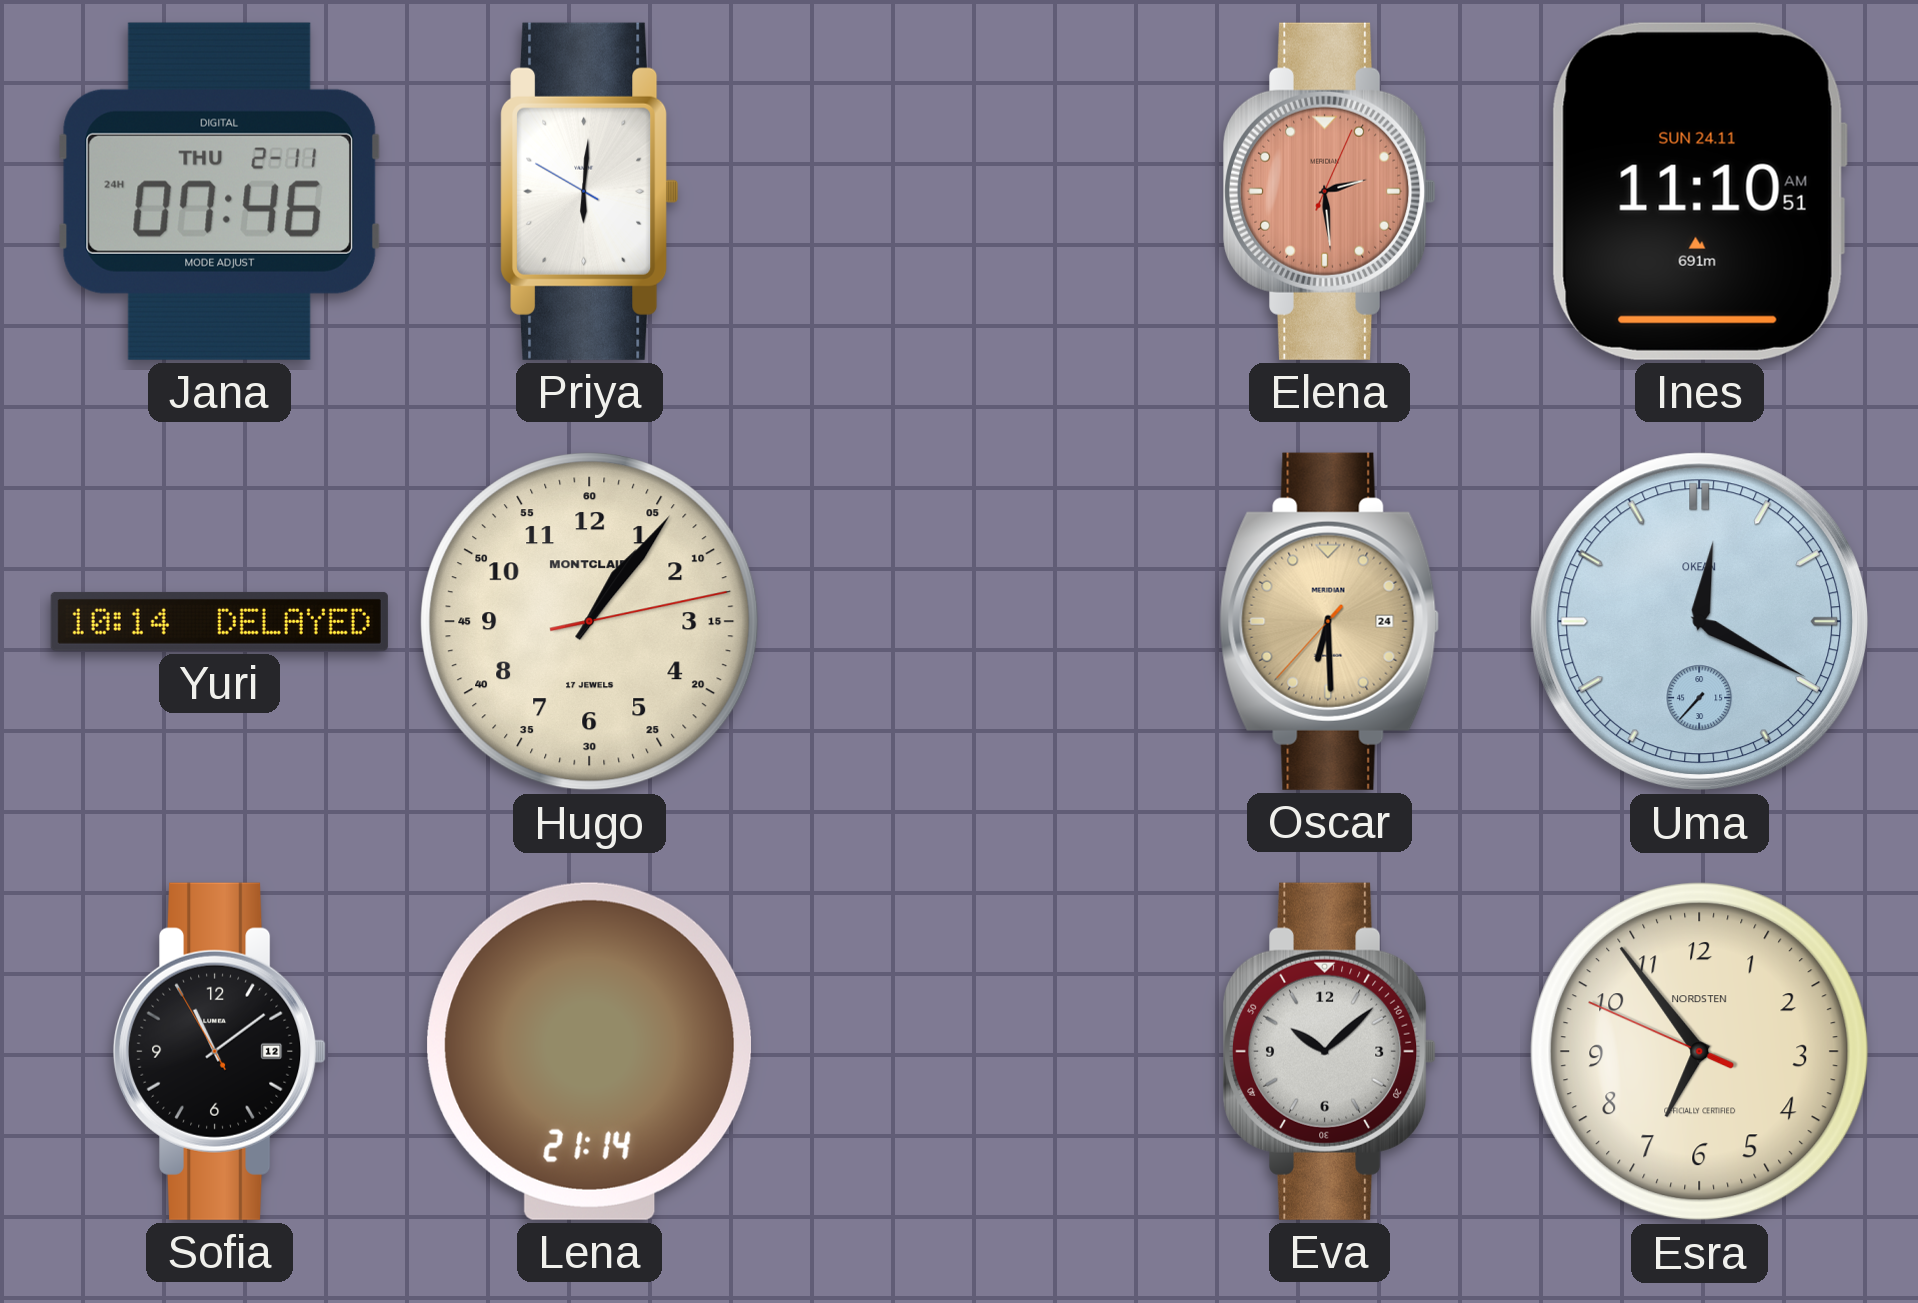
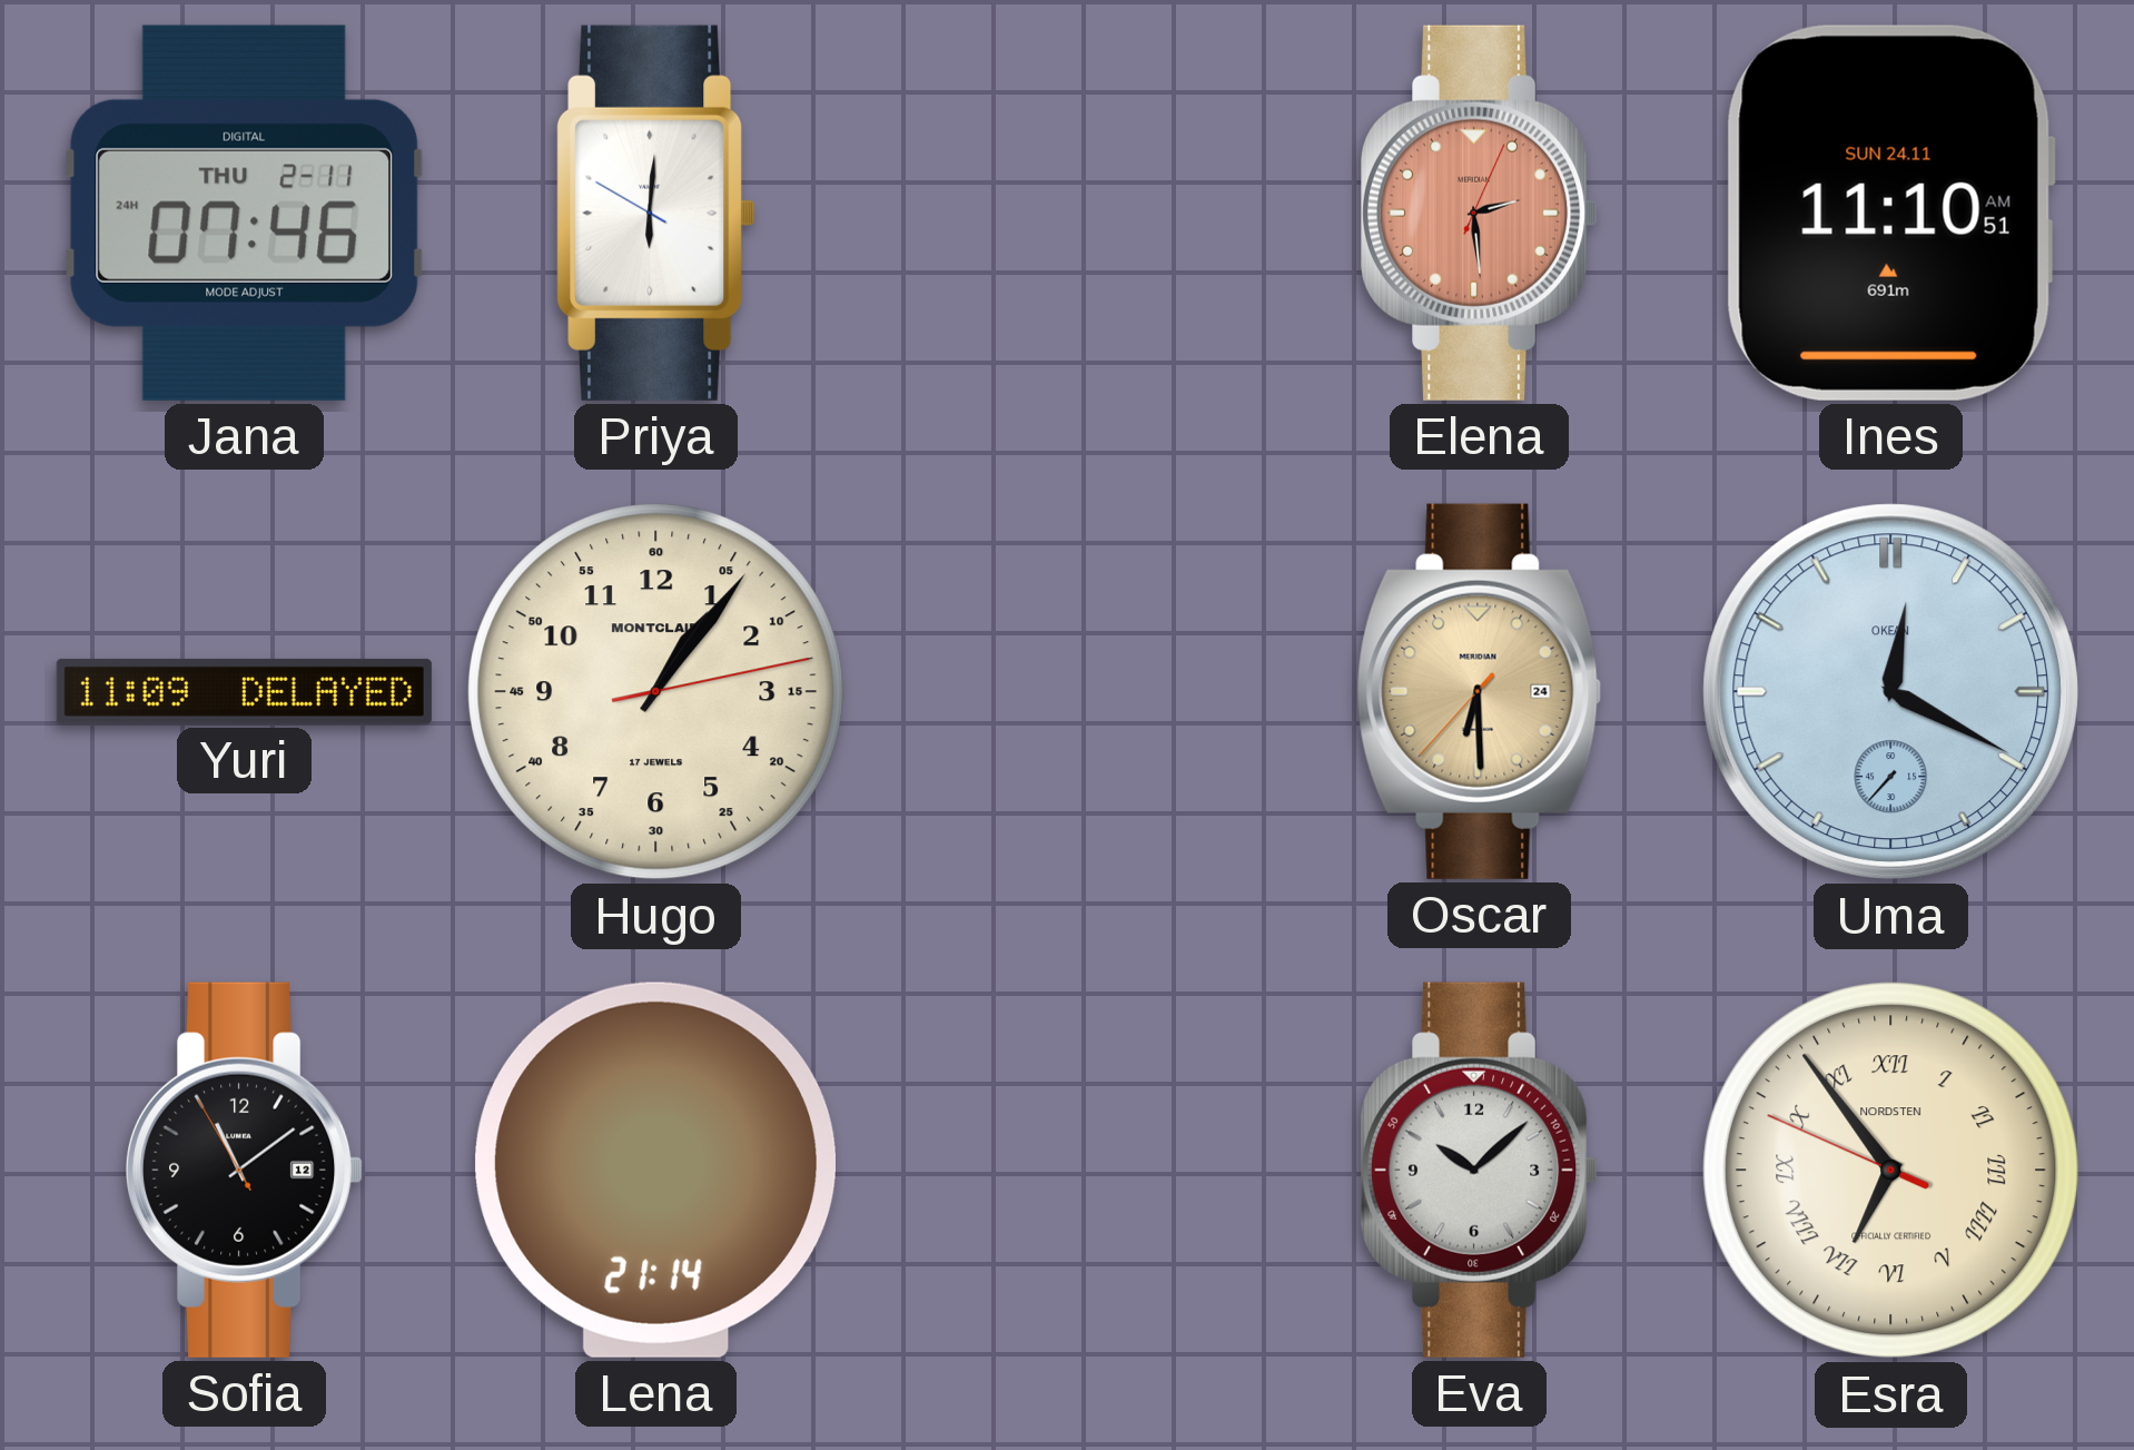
Yuri: 10:14 -> 11:09
Esra numerals: Arabic -> Roman
